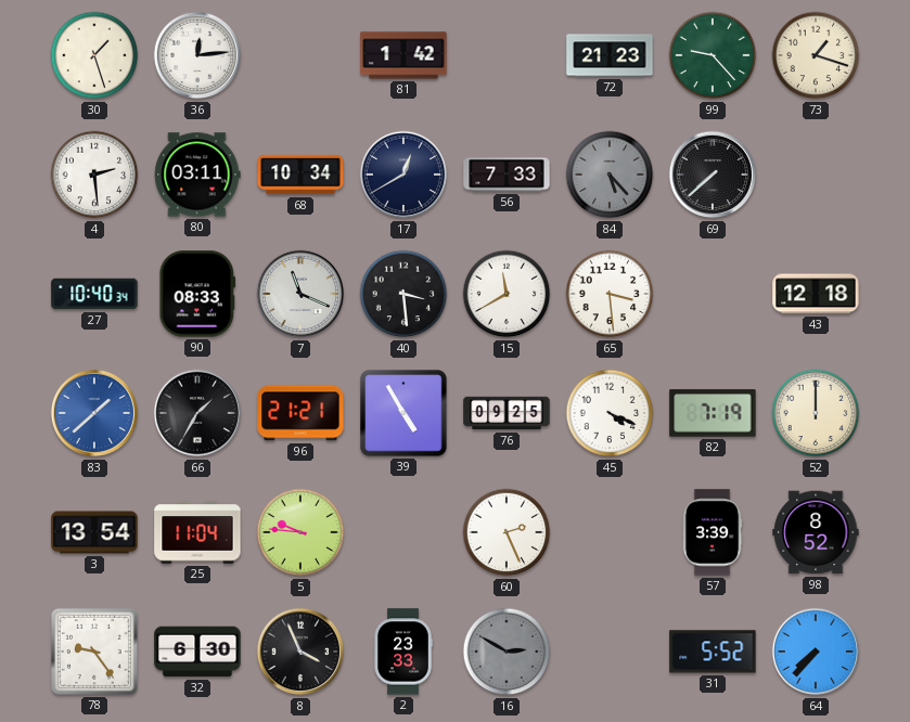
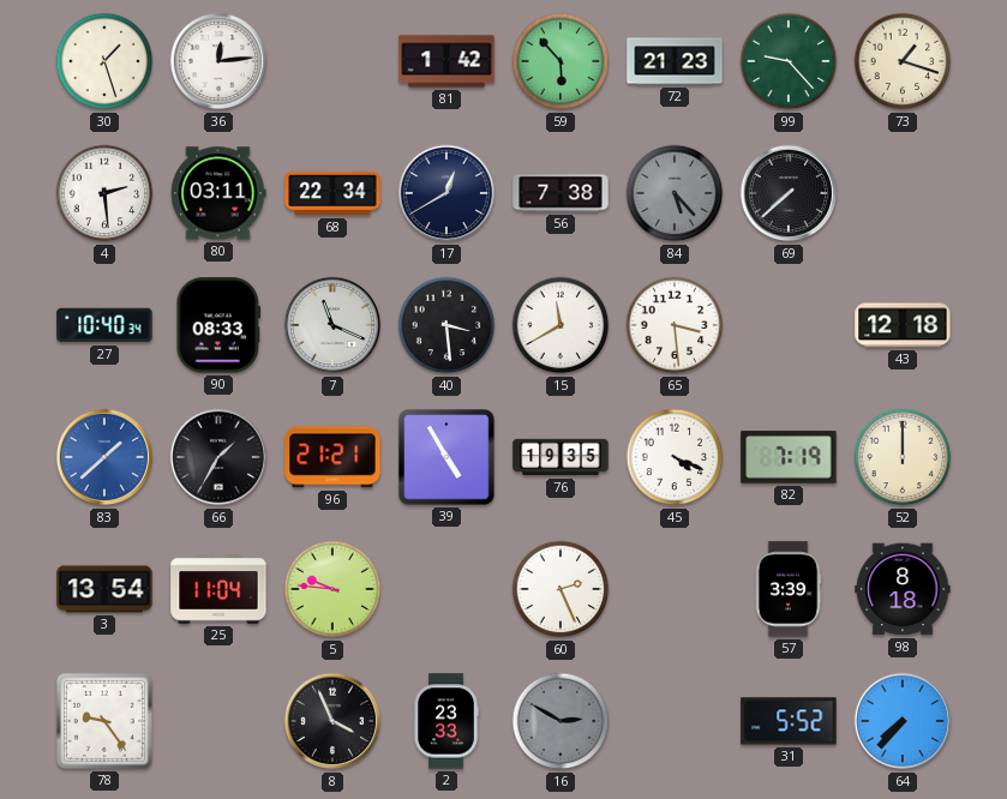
59: none -> 5:53
68: 10:34 -> 22:34
56: 7:33 -> 7:38
76: 09:25 -> 19:35
98: 8:52 -> 8:18
32: 6:30 -> none
